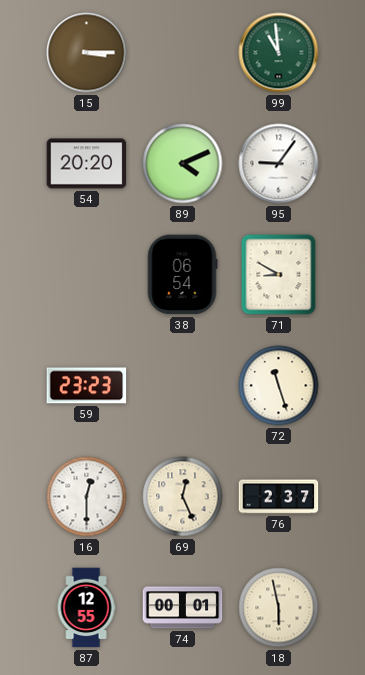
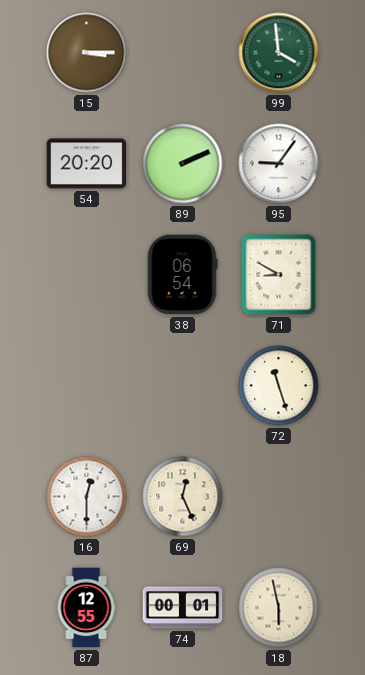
99: 10:59 -> 3:59
89: 4:11 -> 2:11
59: 23:23 -> none
76: 2:37 -> none
